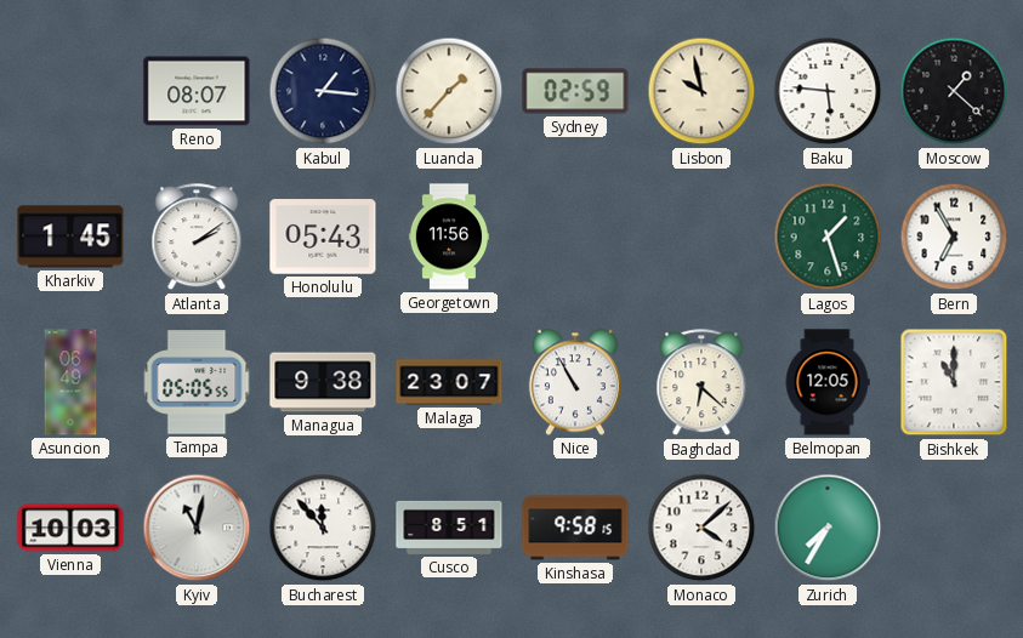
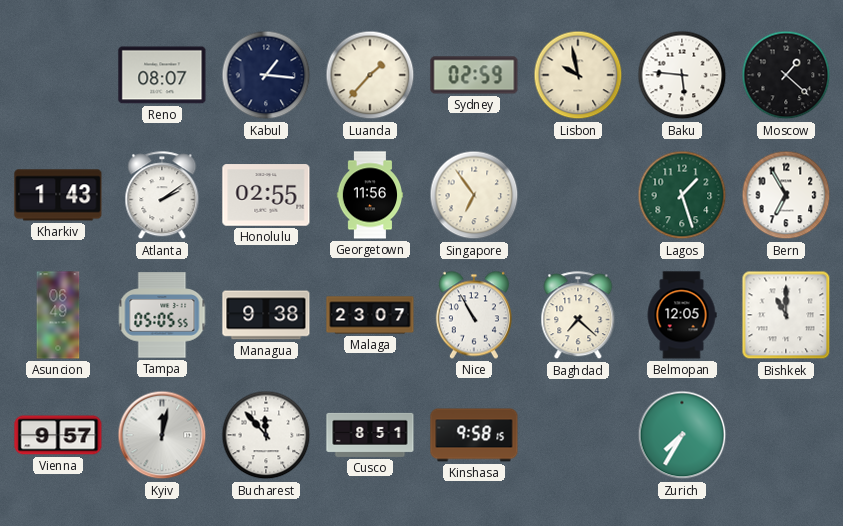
Kharkiv: 1:45 -> 1:43
Honolulu: 05:43 -> 02:55
Singapore: none -> 6:54
Baghdad: 6:22 -> 7:22
Vienna: 10:03 -> 9:57
Kyiv: 11:02 -> 12:02
Monaco: 4:08 -> none
